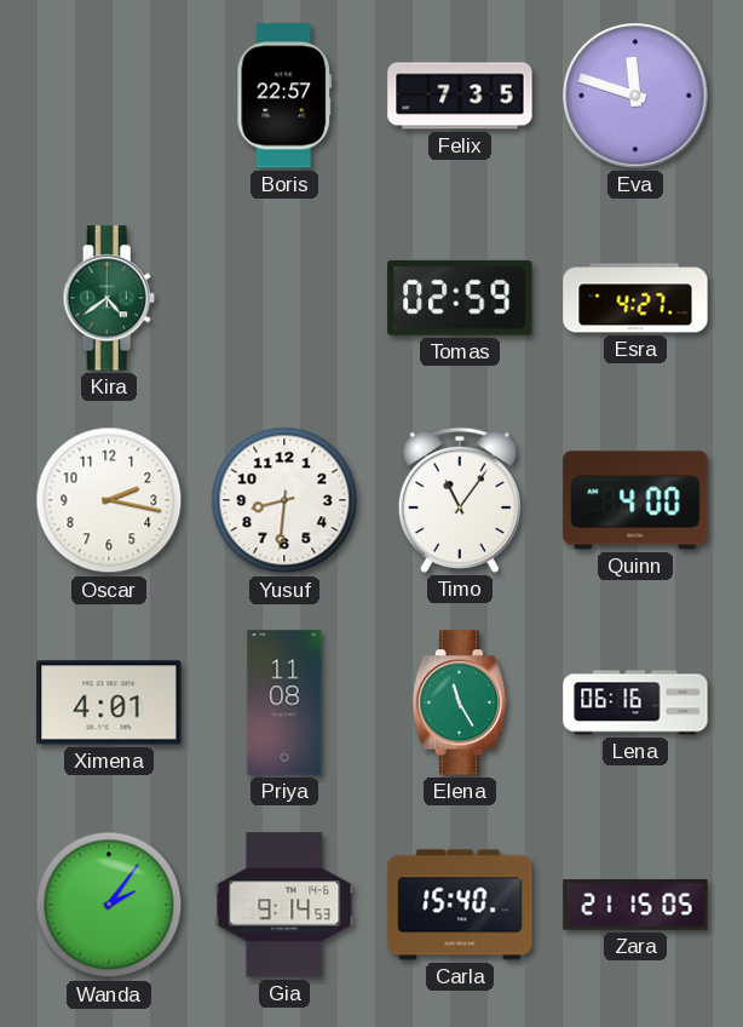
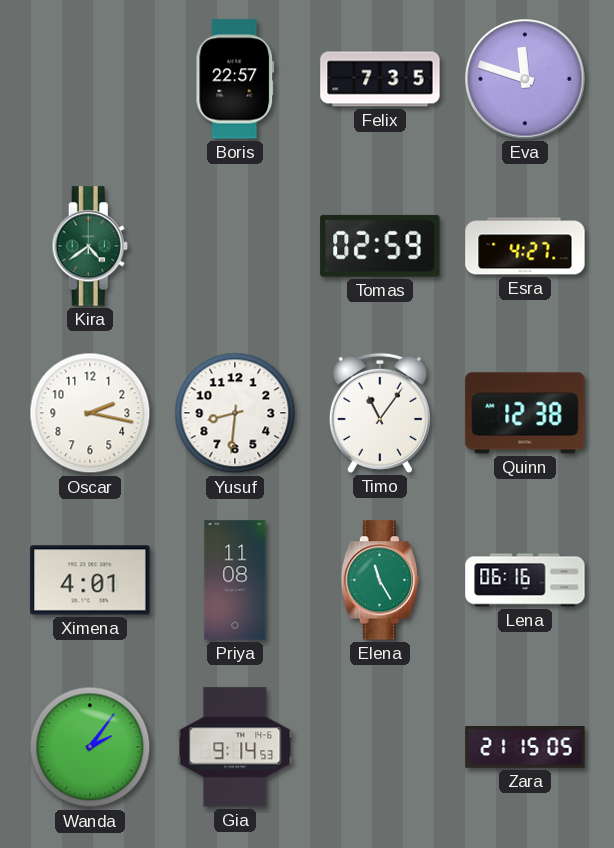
Quinn: 4:00 -> 12:38
Carla: 15:40 -> none
